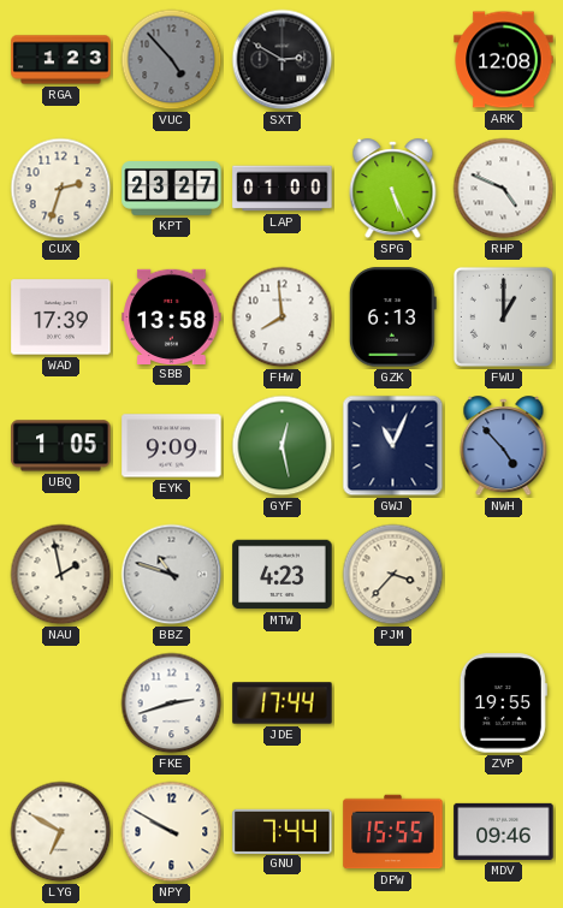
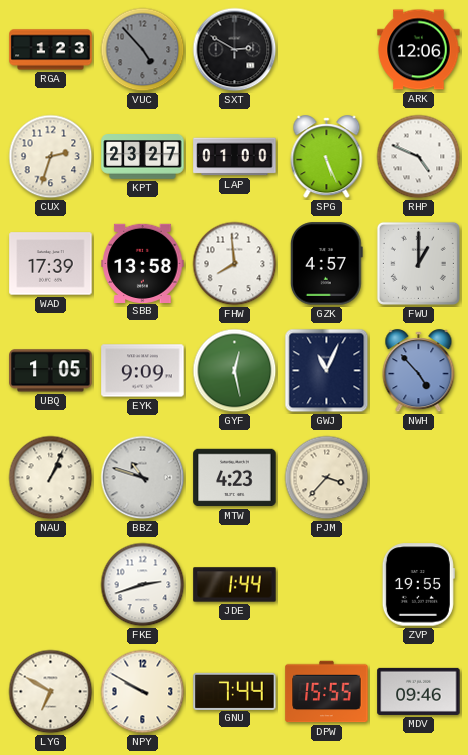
ARK: 12:08 -> 12:06
GZK: 6:13 -> 4:57
NAU: 1:58 -> 1:04
JDE: 17:44 -> 1:44
